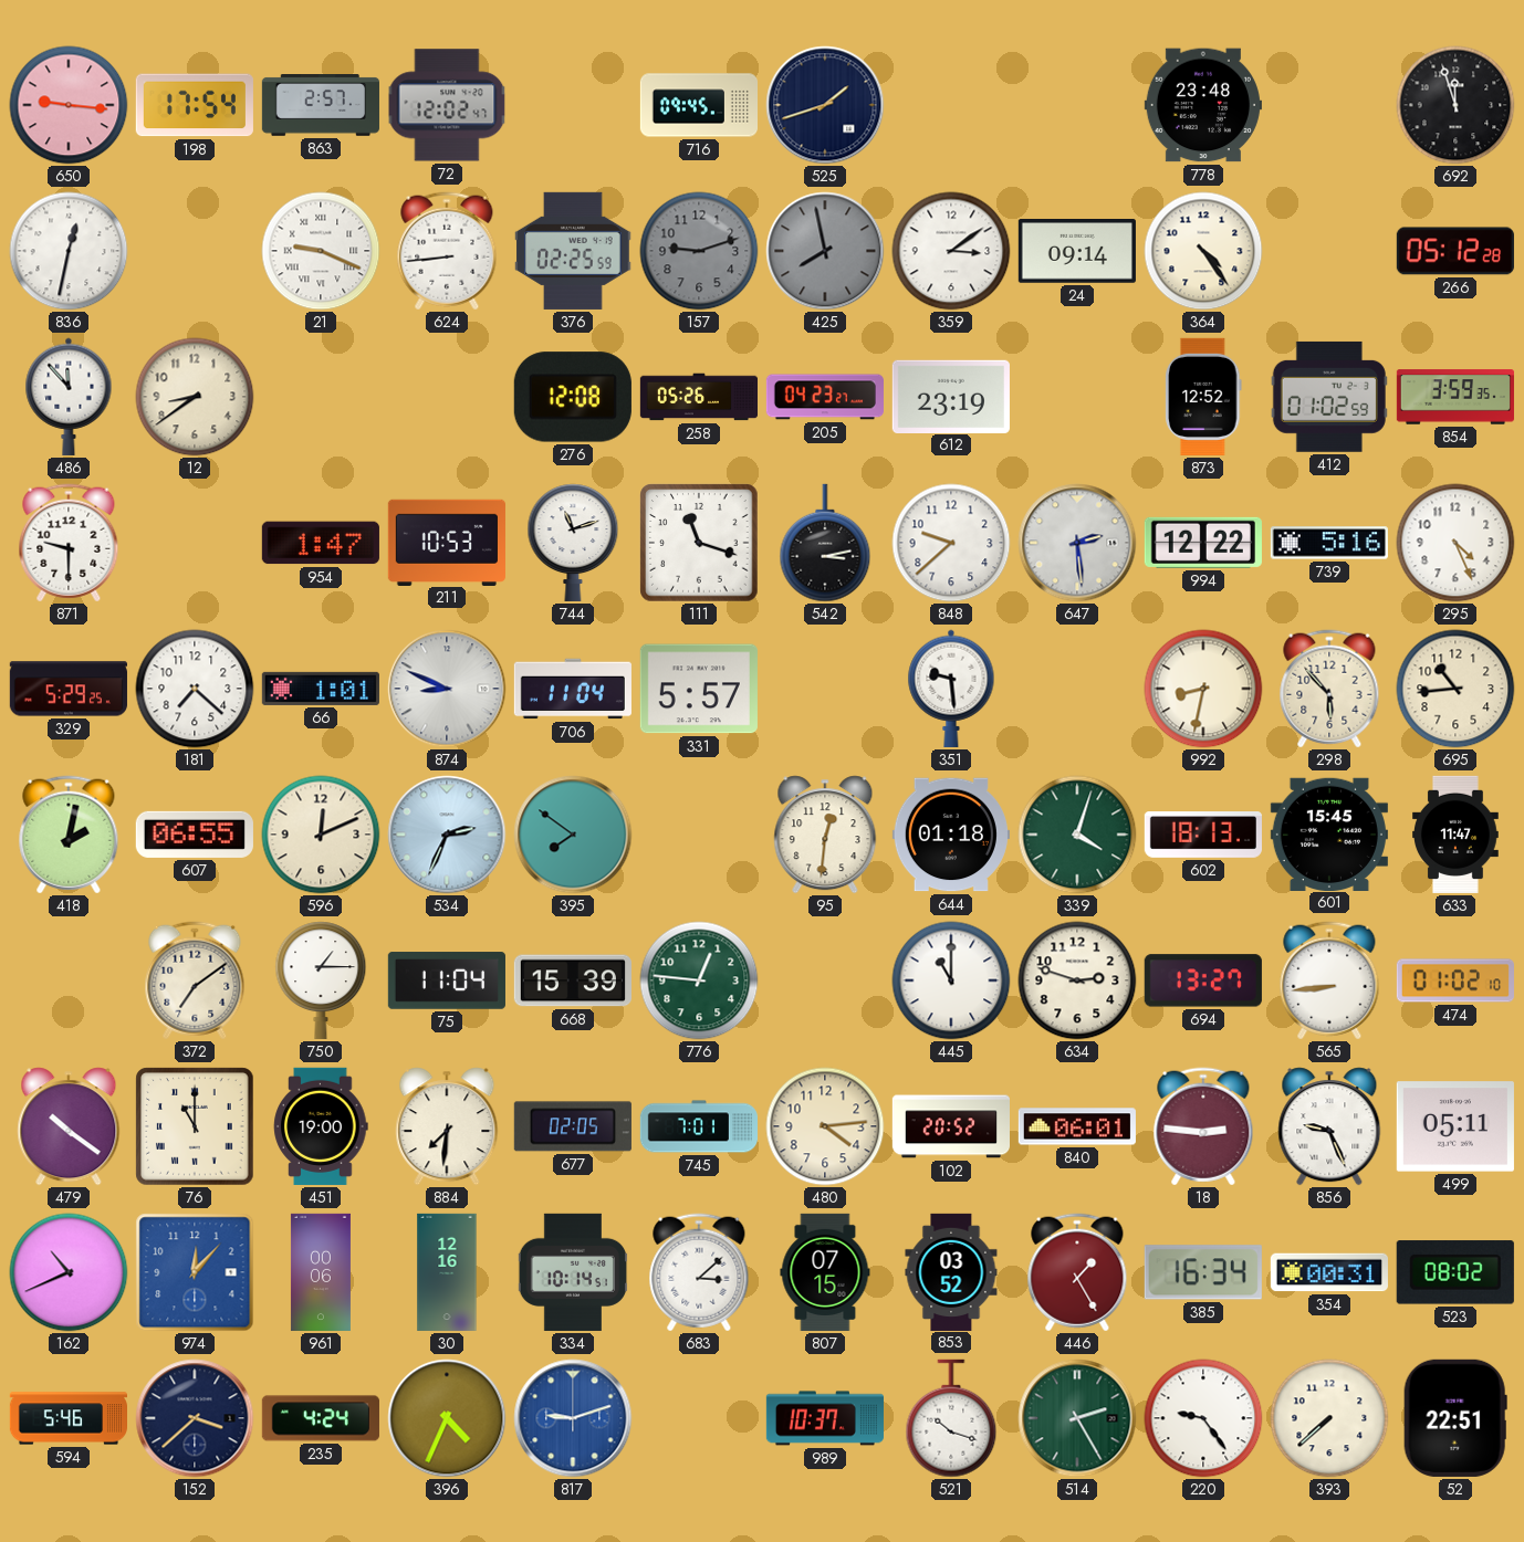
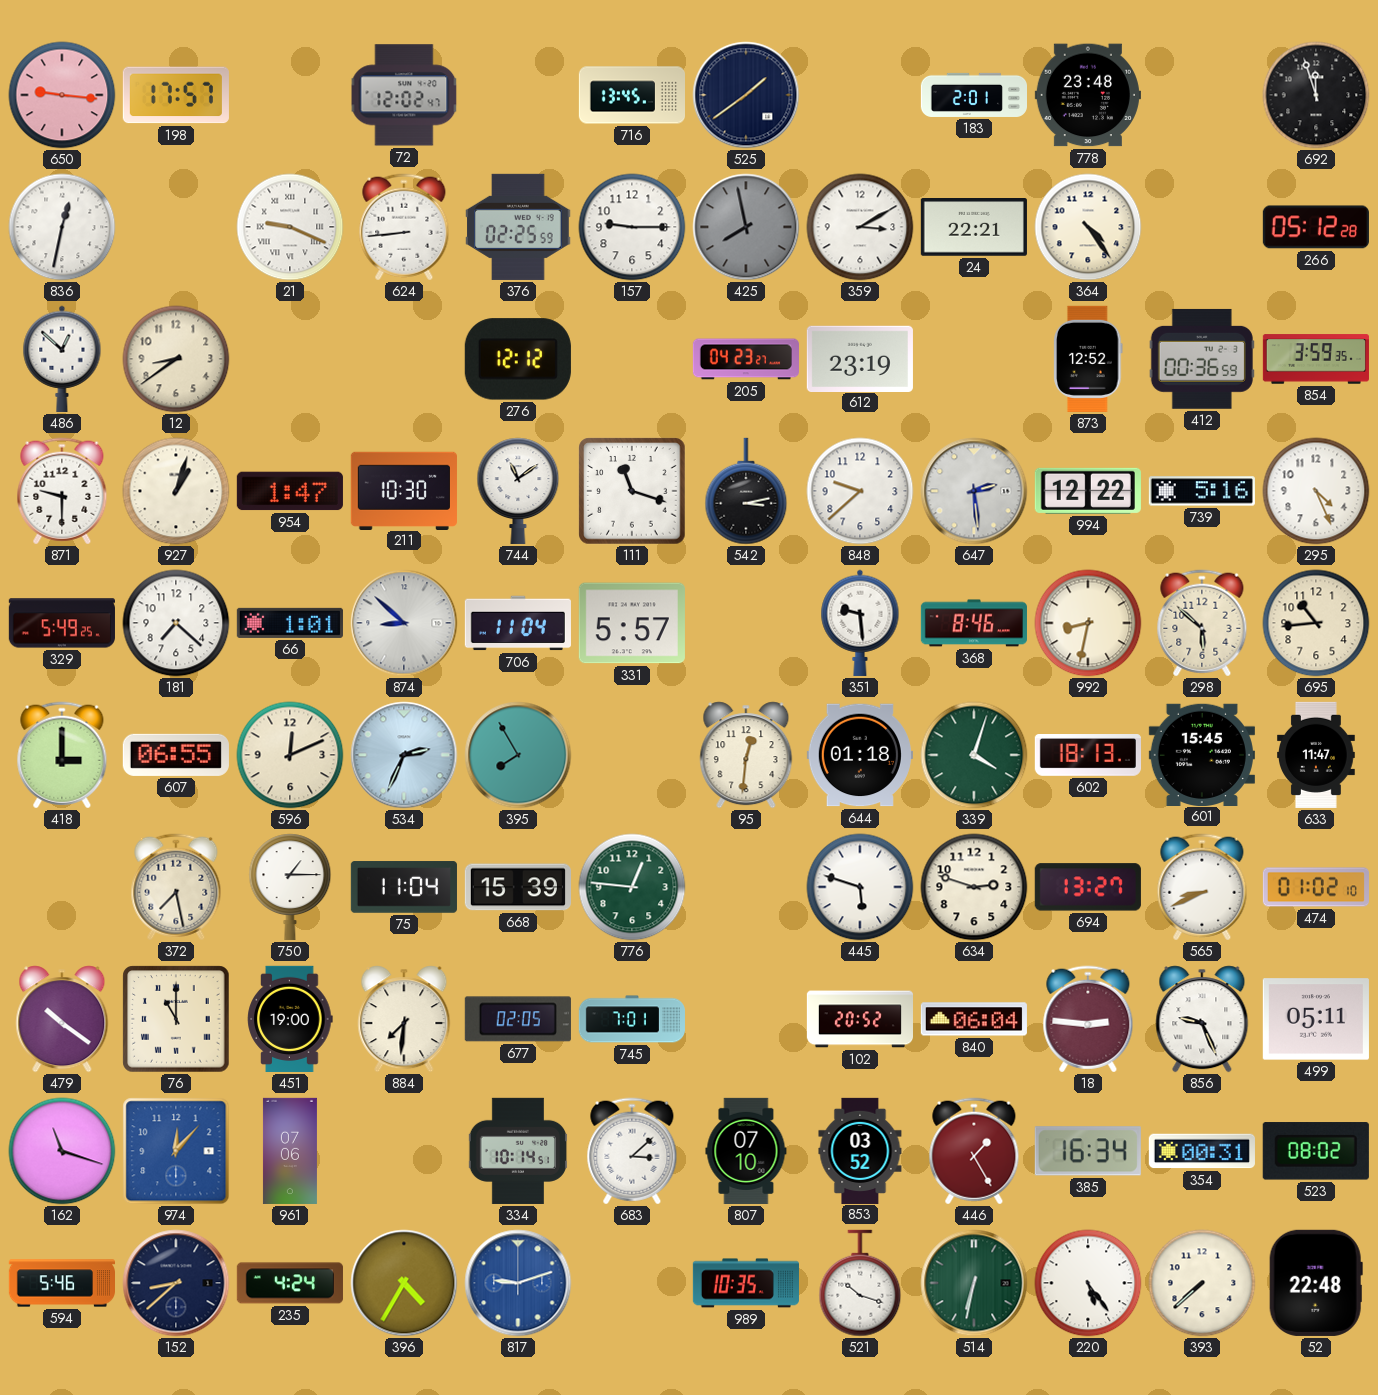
198: 17:54 -> 17:57
863: 2:57 -> none
716: 09:45 -> 13:45
525: 1:42 -> 1:39
183: none -> 2:01
157: 9:12 -> 9:15
157 dial: grey -> white
359: 3:09 -> 3:10
24: 09:14 -> 22:21
486: 11:53 -> 12:52
276: 12:08 -> 12:12
258: 05:26 -> none
412: 01:02 -> 00:36
927: none -> 1:03
211: 10:53 -> 10:30
744: 11:12 -> 11:09
329: 5:29 -> 5:49
874: 8:49 -> 8:52
368: none -> 8:46
298: 5:53 -> 5:52
418: 2:02 -> 3:00
395: 7:51 -> 7:55
372: 7:09 -> 7:28
445: 11:00 -> 5:48
565: 8:44 -> 8:41
480: 4:14 -> none
840: 06:01 -> 06:04
162: 10:41 -> 11:18
961: 00:06 -> 07:06
30: 12:16 -> none
807: 07:15 -> 07:10
152: 3:38 -> 8:38
396: 4:34 -> 4:35
989: 10:37 -> 10:35
514: 2:25 -> 6:32
220: 9:24 -> 5:24
52: 22:51 -> 22:48
